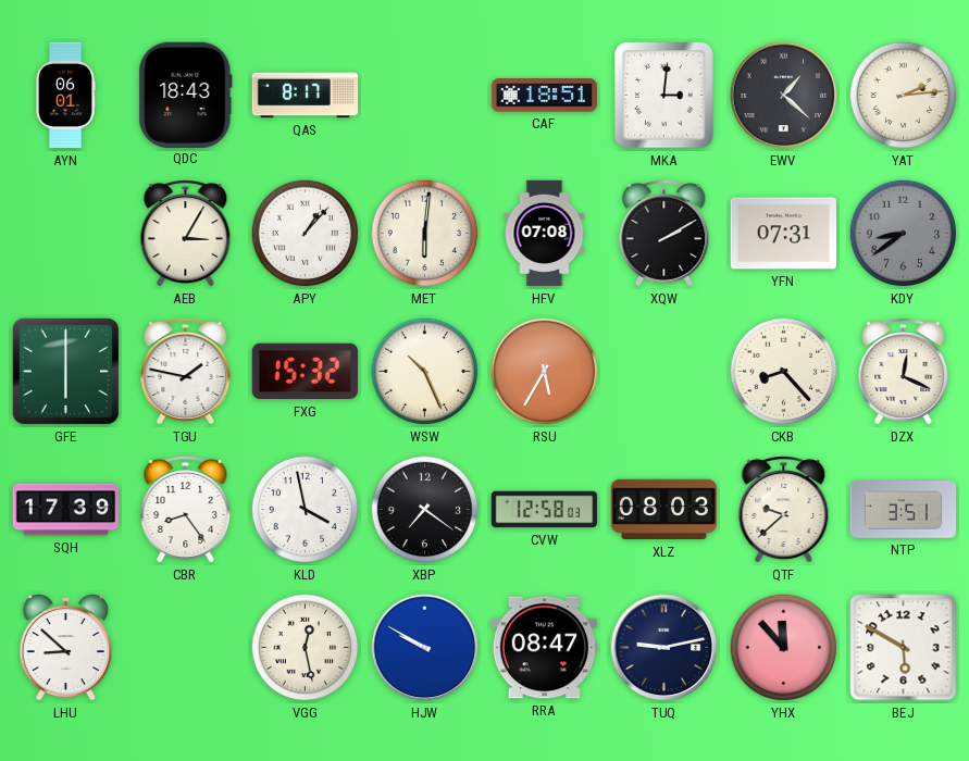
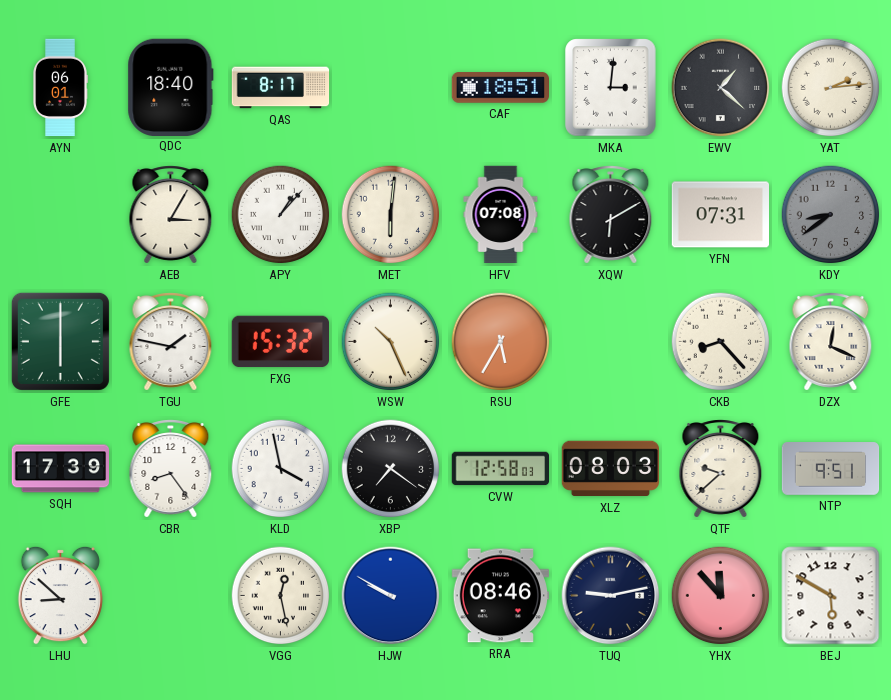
QDC: 18:43 -> 18:40
XQW: 2:10 -> 6:10
NTP: 3:51 -> 9:51
RRA: 08:47 -> 08:46
